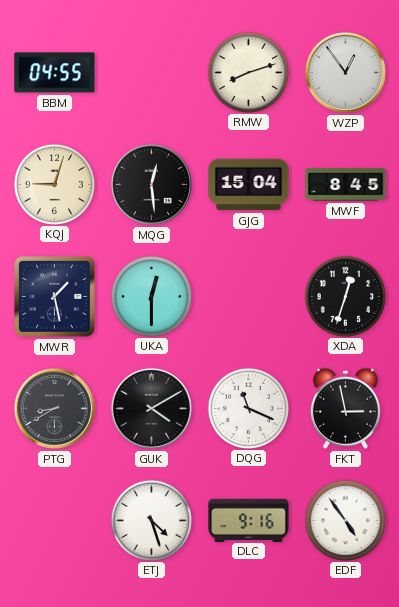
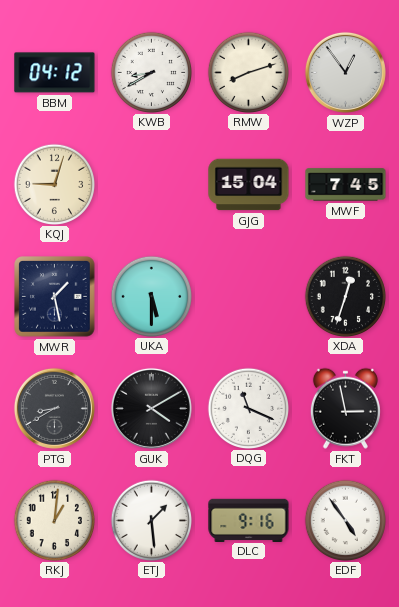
BBM: 04:55 -> 04:12
KWB: none -> 8:40
MQG: 12:29 -> none
MWF: 8:45 -> 7:45
UKA: 12:30 -> 5:30
RKJ: none -> 1:01
ETJ: 4:27 -> 1:29
